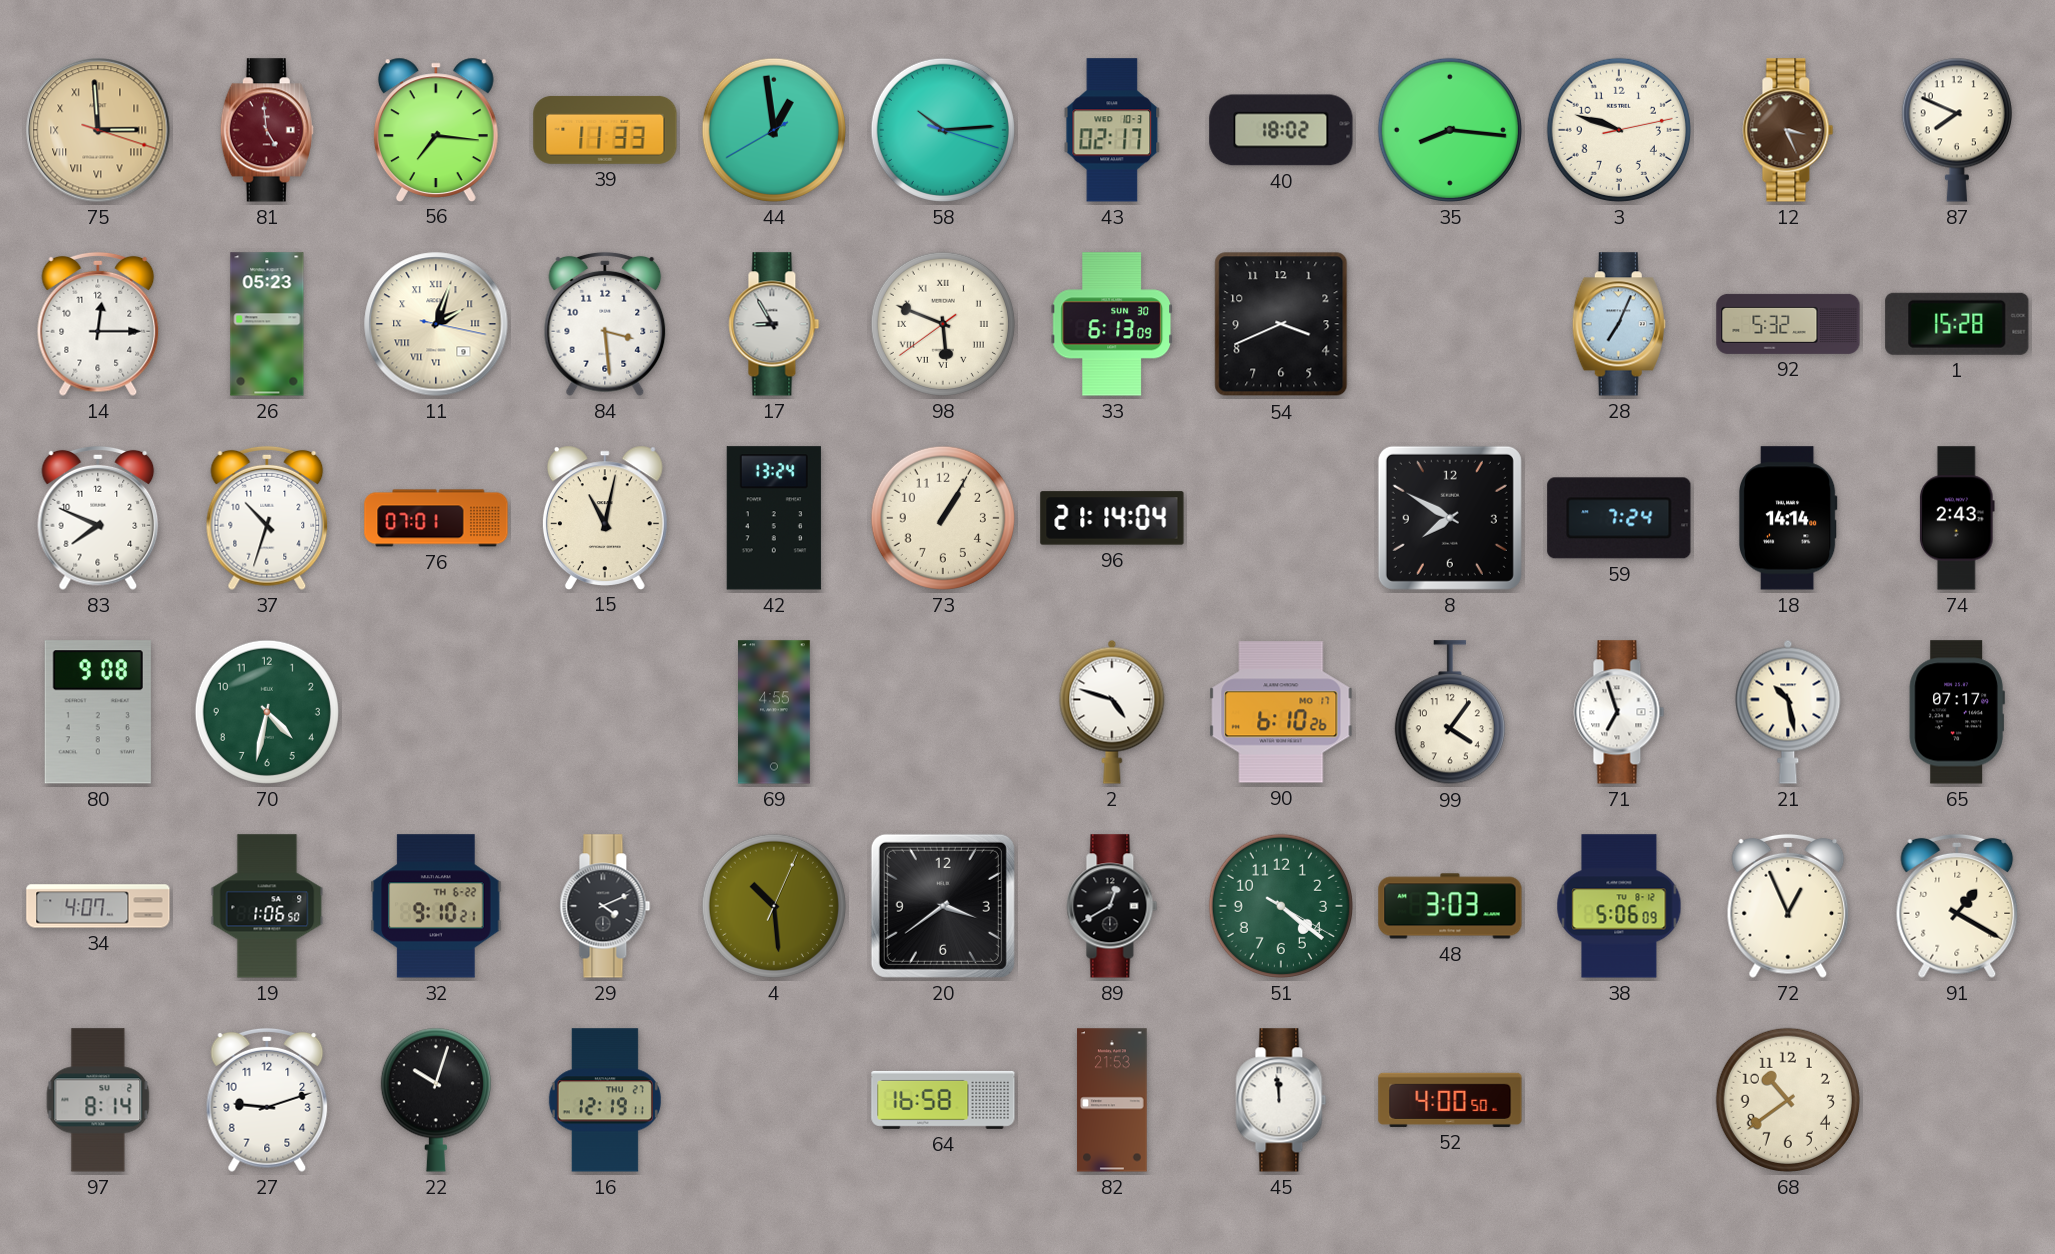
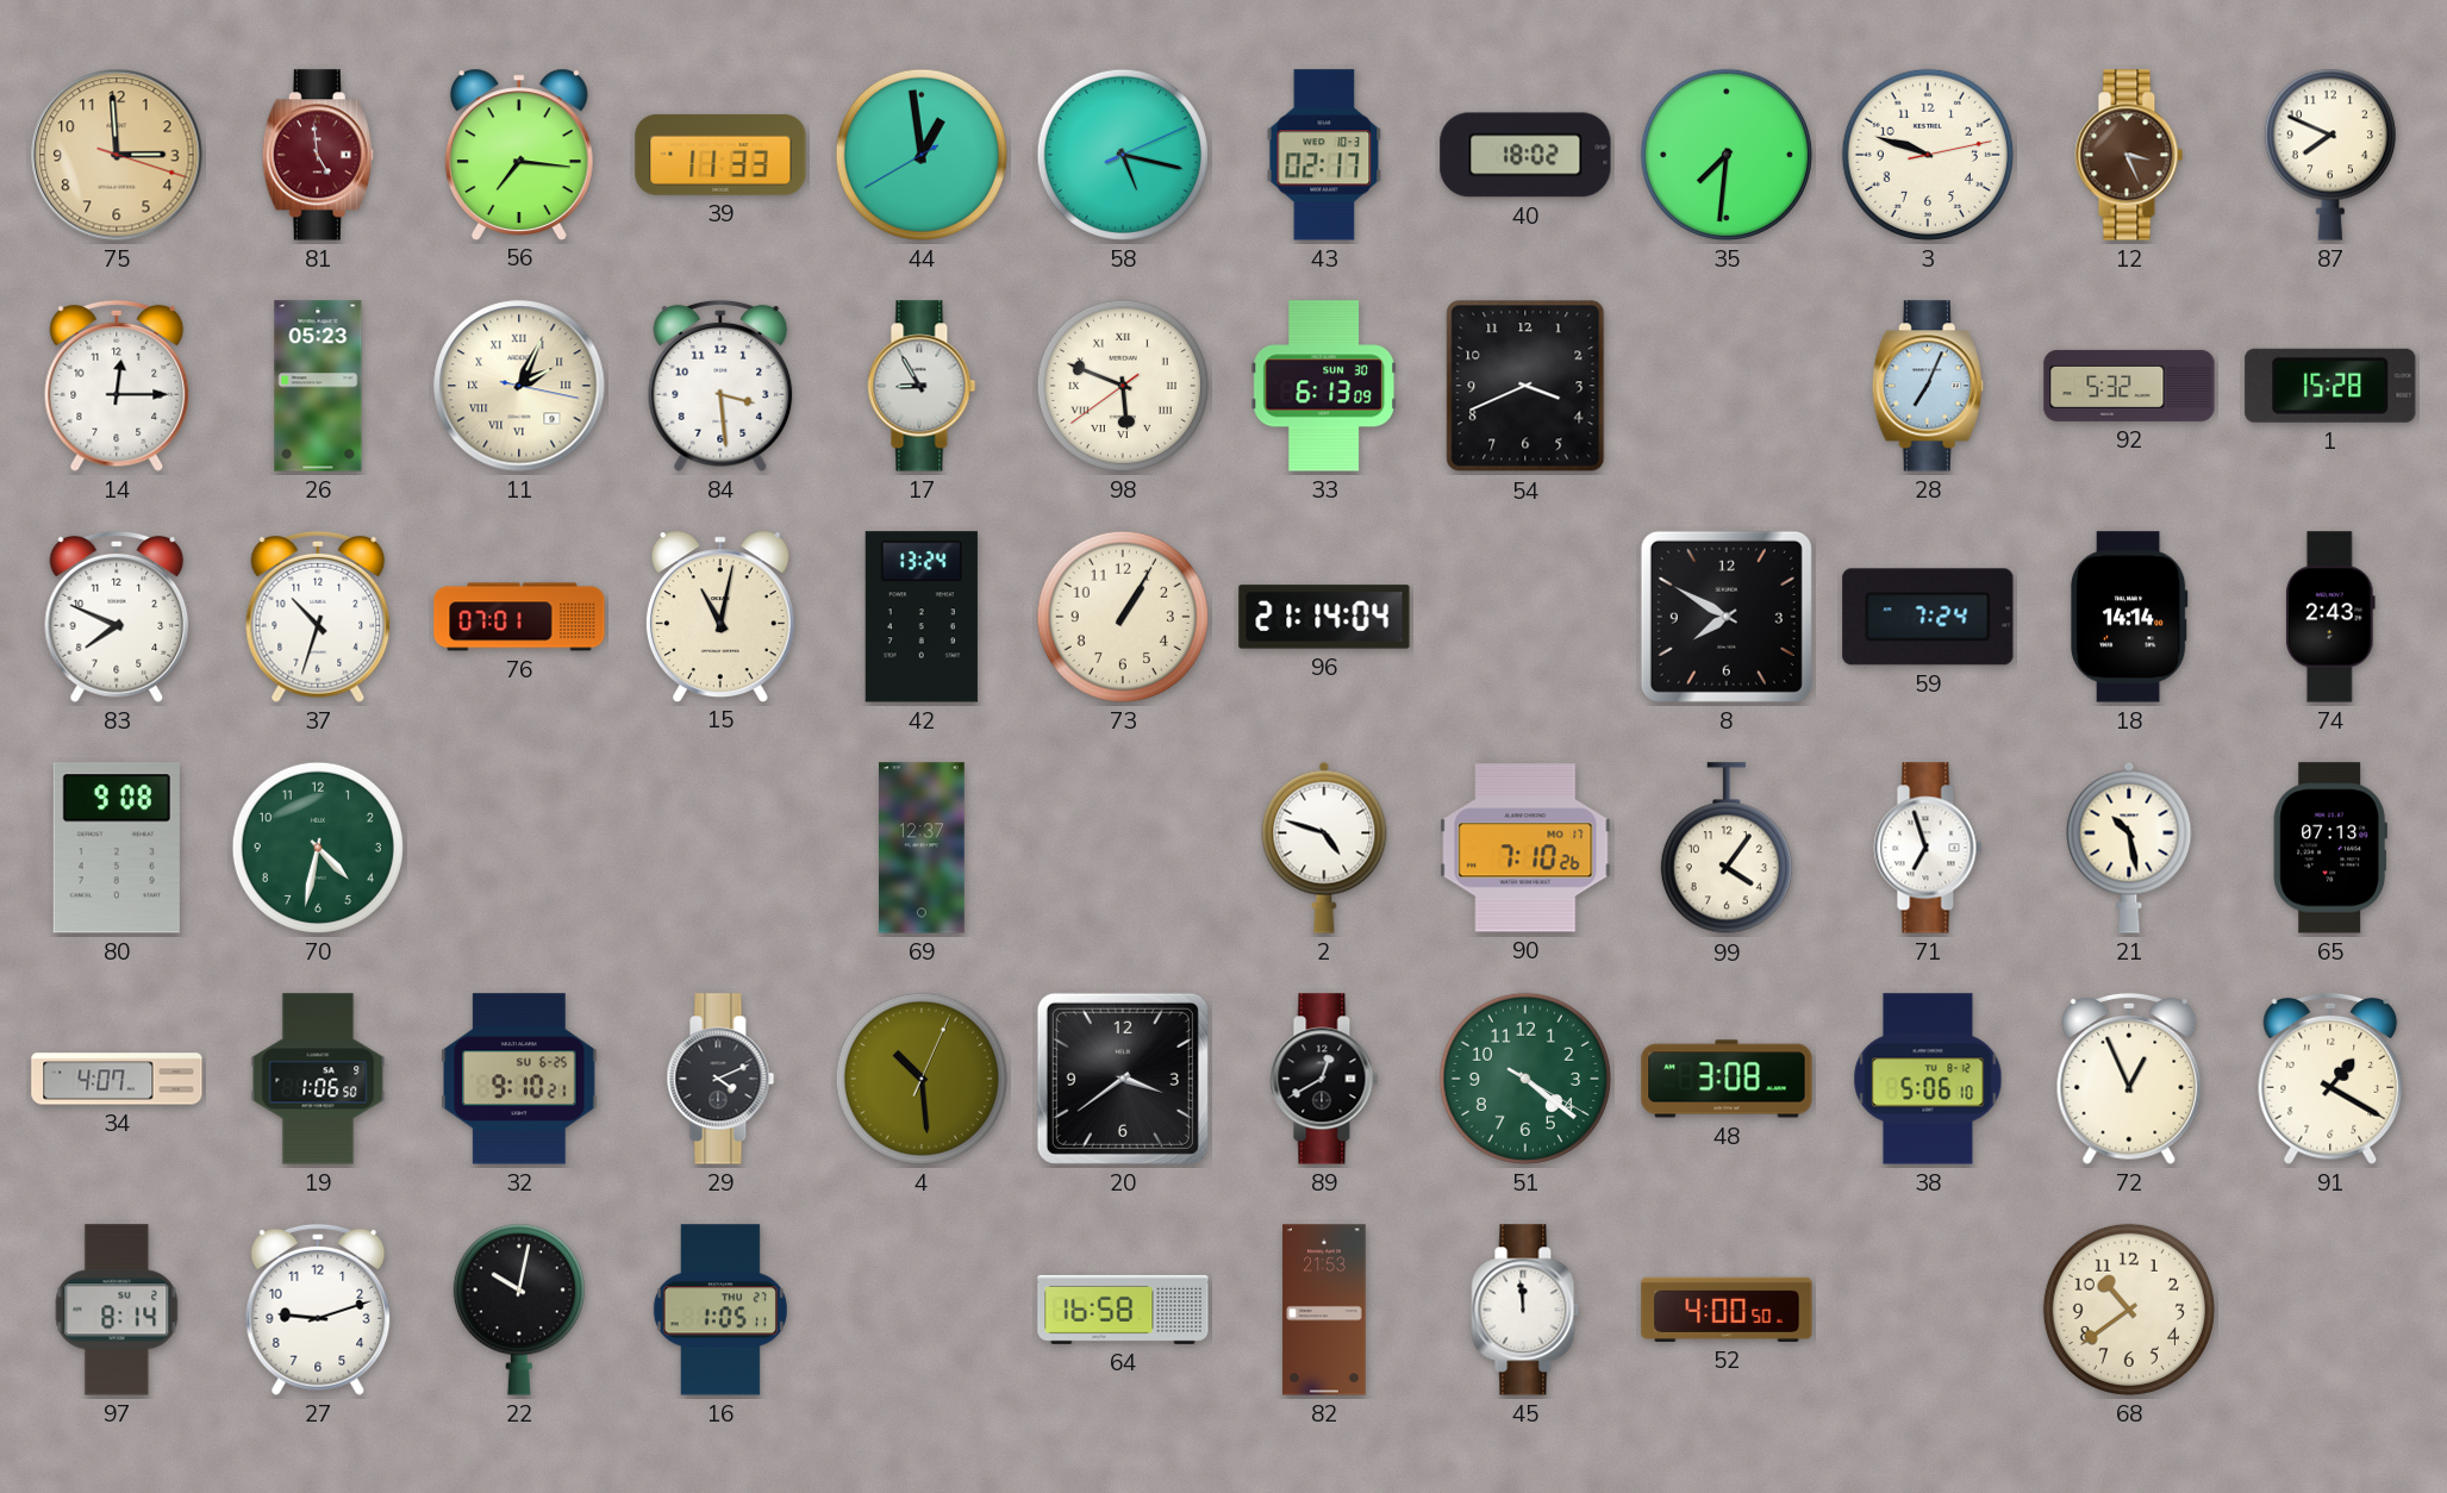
75 numerals: Roman -> Arabic
58: 10:14 -> 5:17
35: 8:16 -> 7:31
11: 2:03 -> 2:04
69: 4:55 -> 12:37
90: 6:10 -> 7:10
65: 07:17 -> 07:13
32 date: TH 6-22 -> SU 6-25
48: 3:03 -> 3:08
38: 5:06:09 -> 5:06:10
22: 10:03 -> 10:02
16: 12:19 -> 1:05
